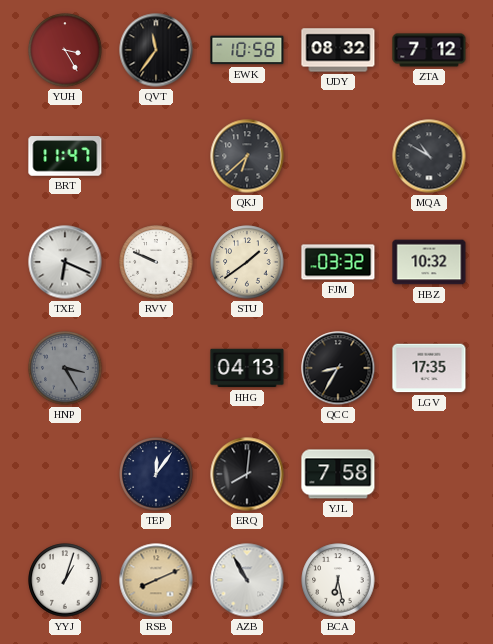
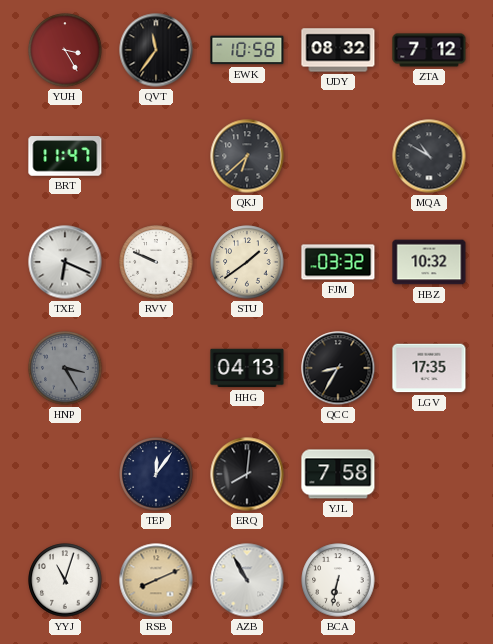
YYJ: 1:03 -> 11:03
BCA: 6:28 -> 6:32
